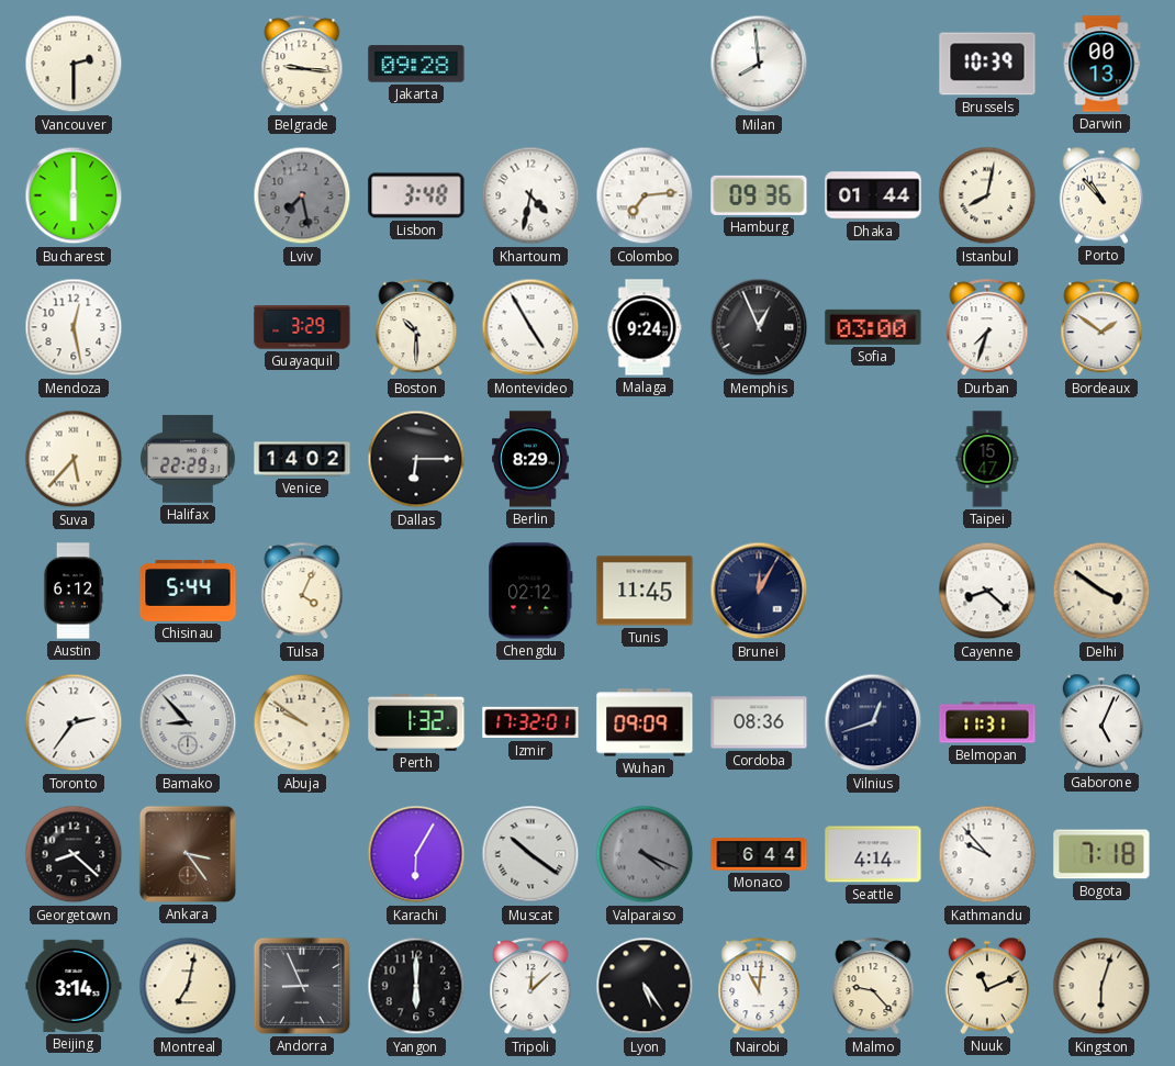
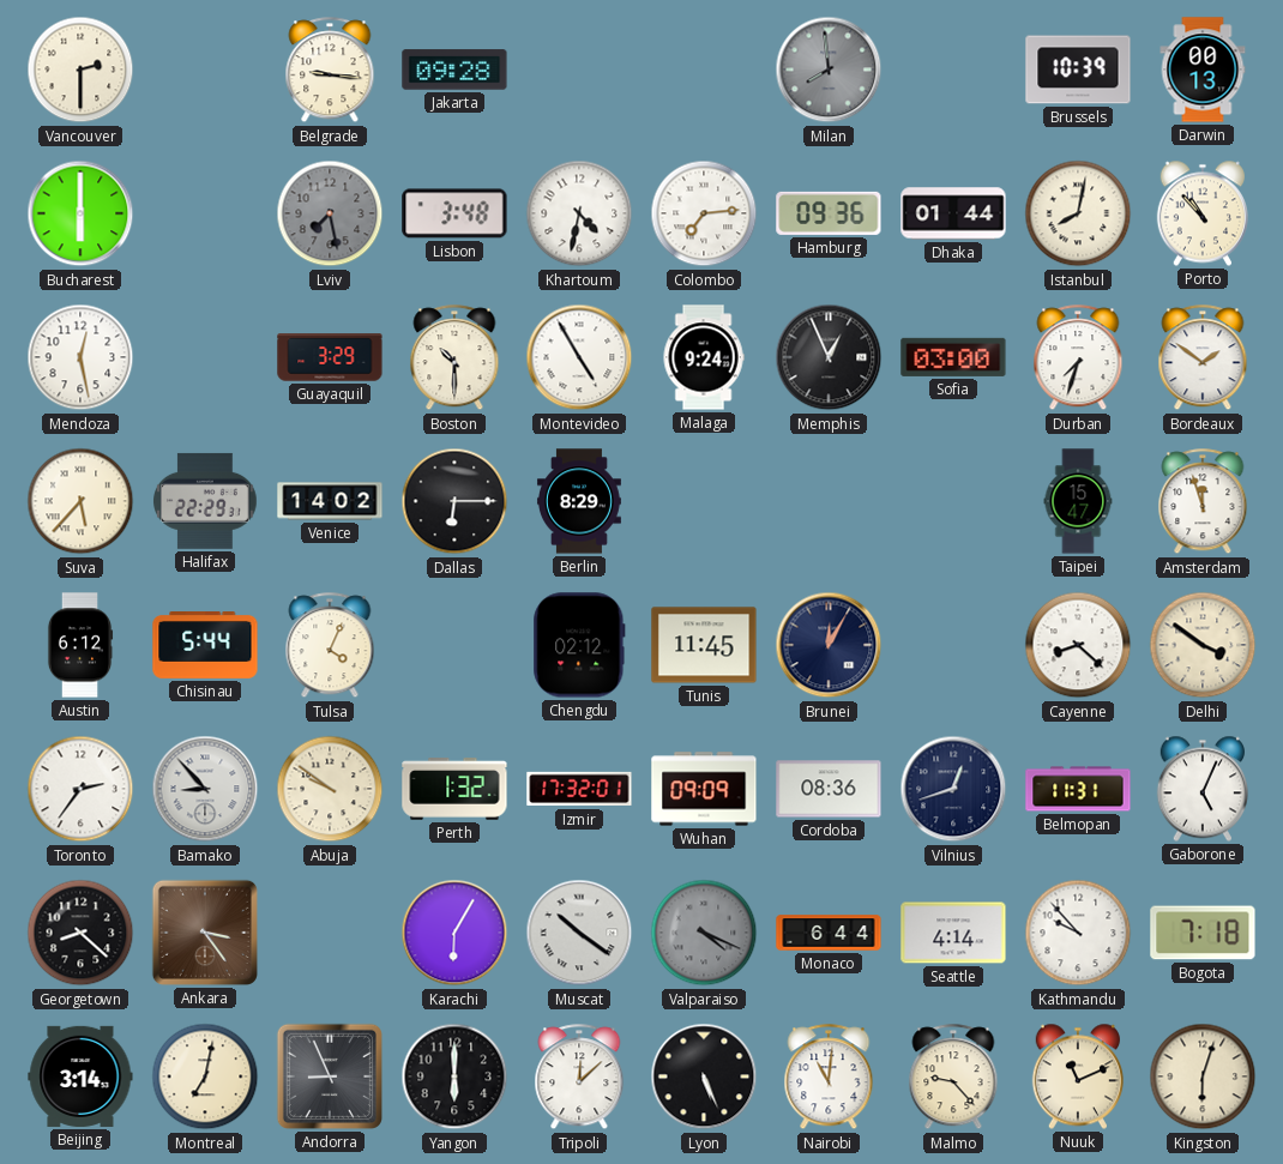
Milan dial: white -> grey
Amsterdam: none -> 11:57
Lyon: 5:24 -> 5:26
